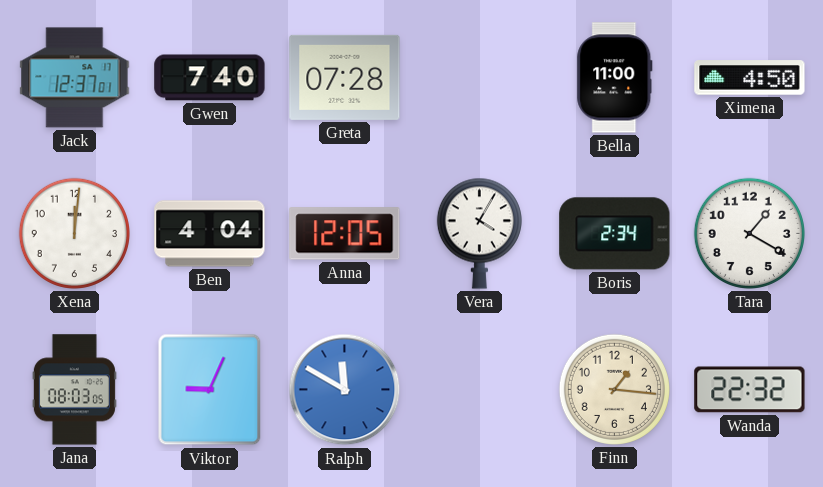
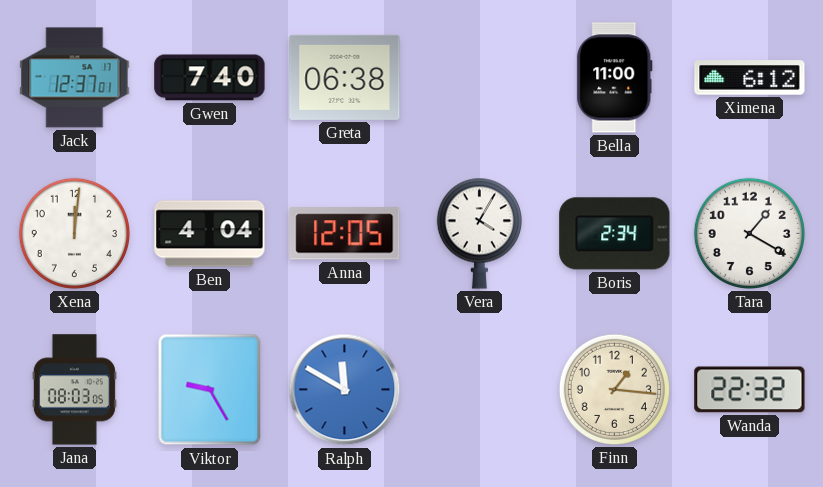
Greta: 07:28 -> 06:38
Ximena: 4:50 -> 6:12
Viktor: 9:04 -> 9:25
